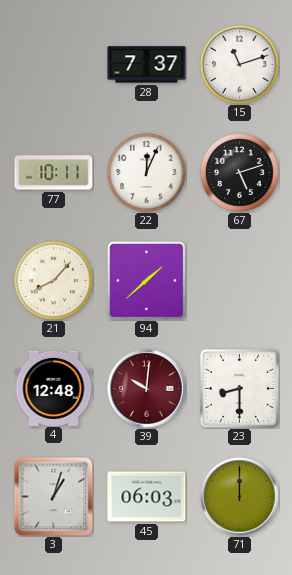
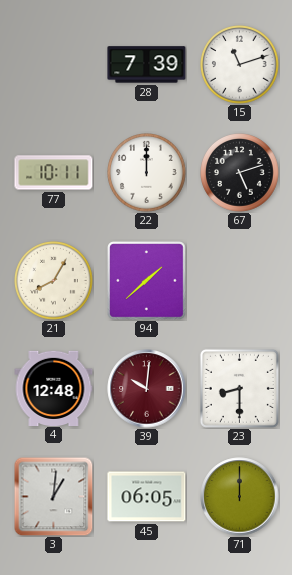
28: 7:37 -> 7:39
22: 12:04 -> 12:00
21: 8:07 -> 8:05
3: 1:03 -> 1:01
45: 06:03 -> 06:05
